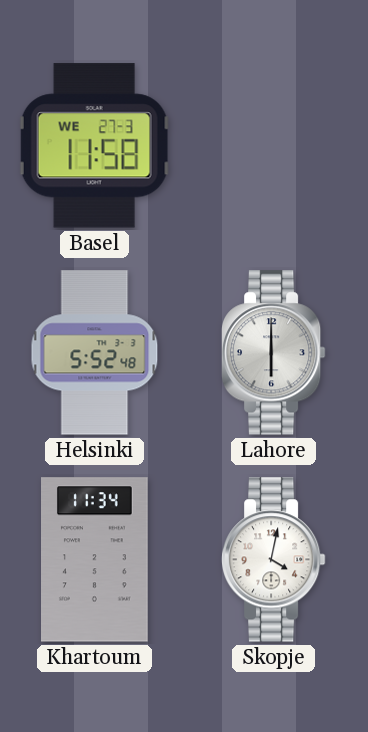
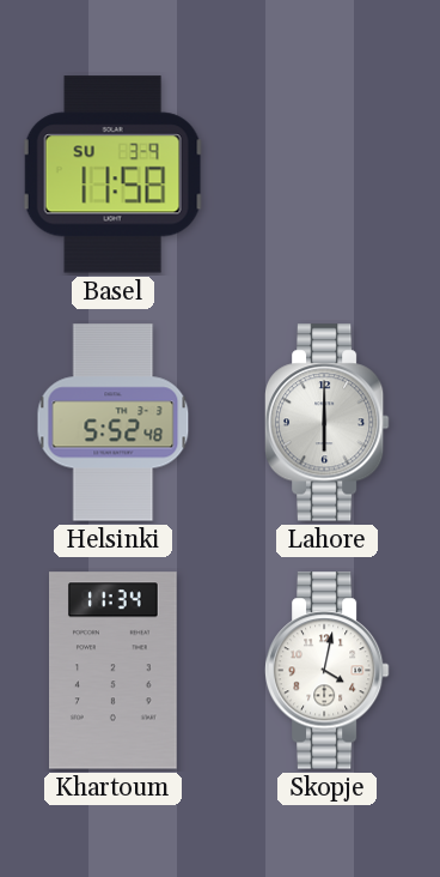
Basel date: WE 27-3 -> SU 3-9
